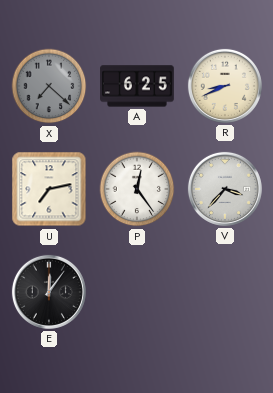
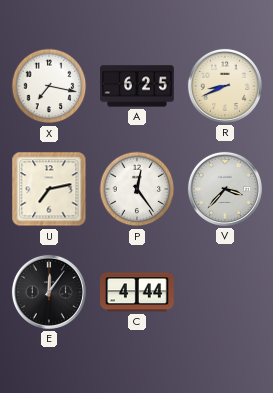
X: 7:22 -> 7:17
X dial: grey -> white
C: none -> 4:44
